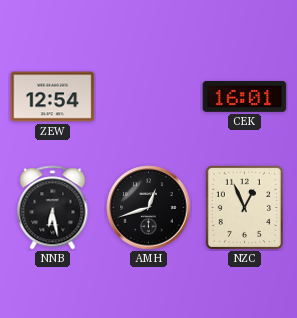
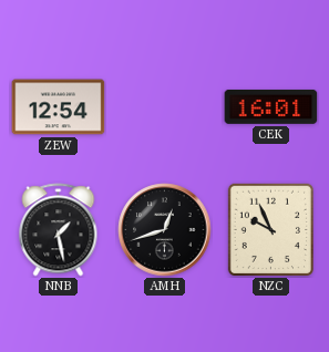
NNB: 6:28 -> 1:28
NZC: 12:56 -> 9:56
